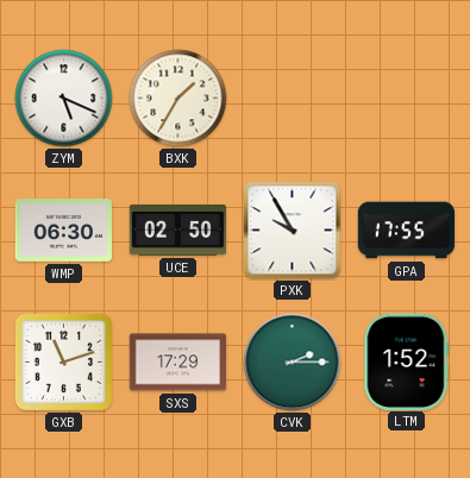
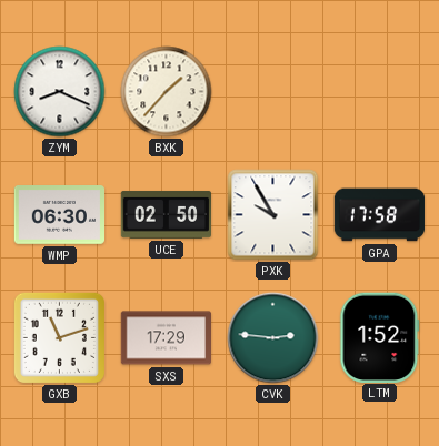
ZYM: 5:19 -> 8:19
BXK: 1:35 -> 1:37
GPA: 17:55 -> 17:58
CVK: 2:15 -> 2:46
